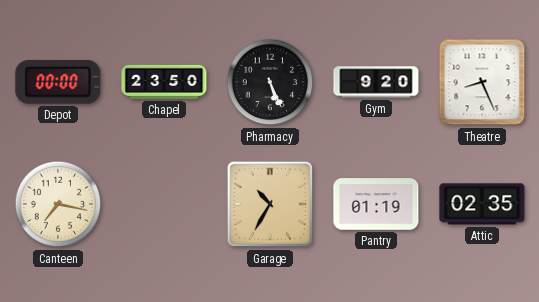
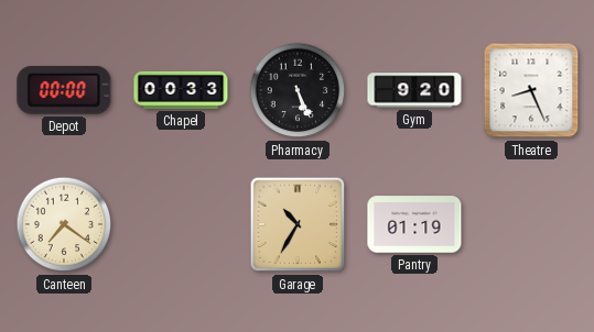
Chapel: 23:50 -> 00:33
Canteen: 7:17 -> 7:21
Attic: 02:35 -> none
